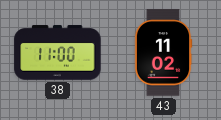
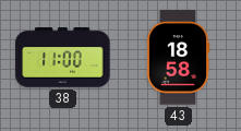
43: 11:02 -> 18:58
